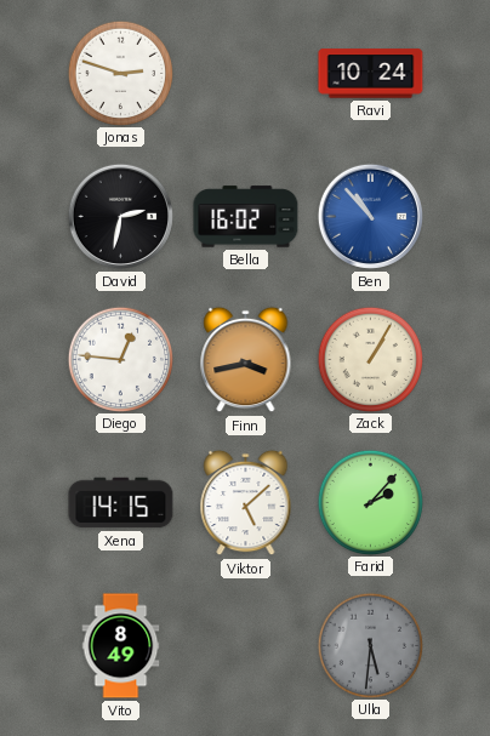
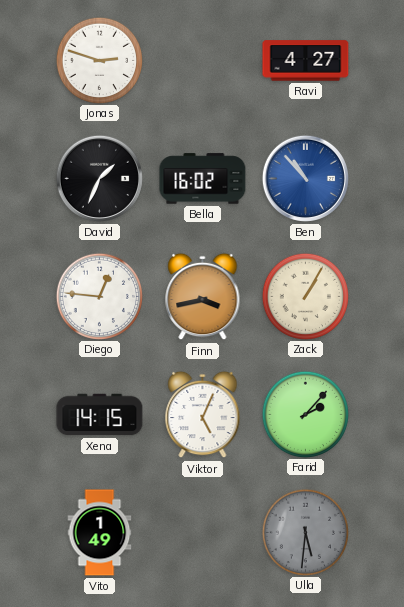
Ravi: 10:24 -> 4:27
David: 2:32 -> 1:34
Viktor: 5:08 -> 5:04
Vito: 8:49 -> 1:49
